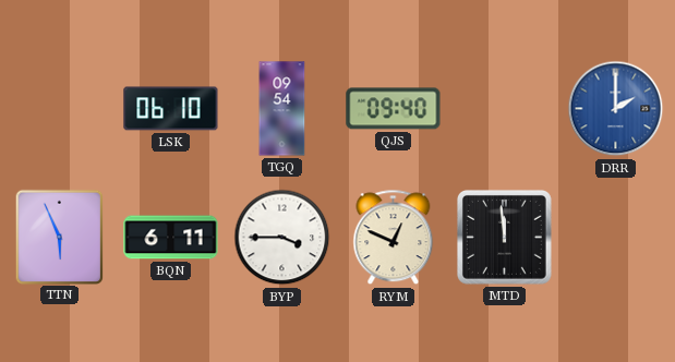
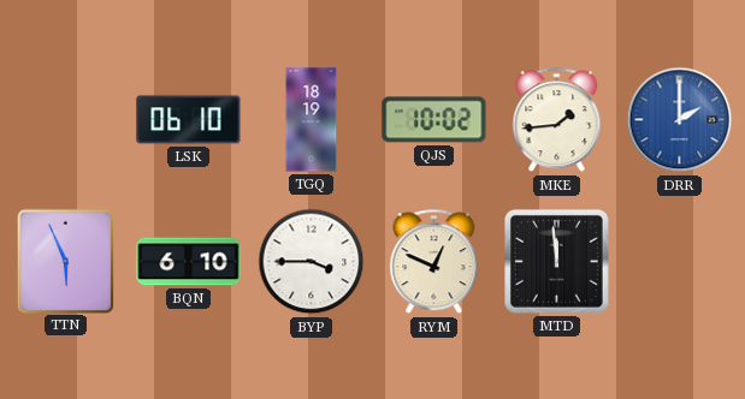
TGQ: 09:54 -> 18:19
QJS: 09:40 -> 10:02
MKE: none -> 1:44
BQN: 6:11 -> 6:10
